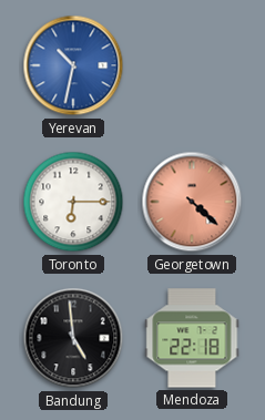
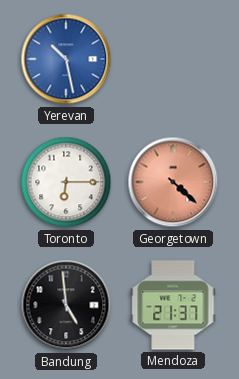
Yerevan: 10:32 -> 10:28
Mendoza: 22:18 -> 21:37
